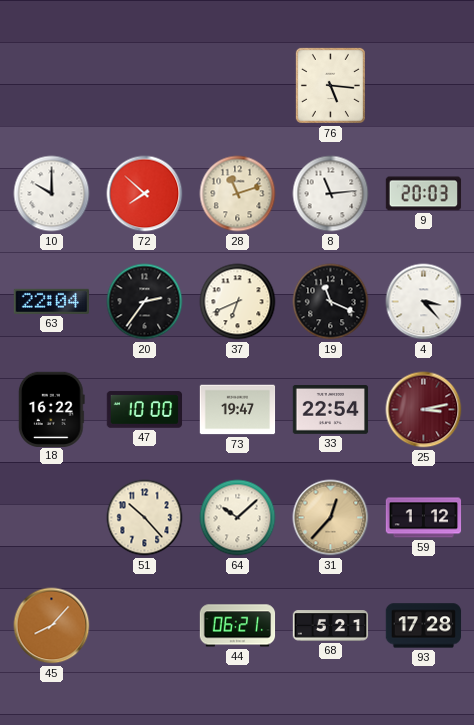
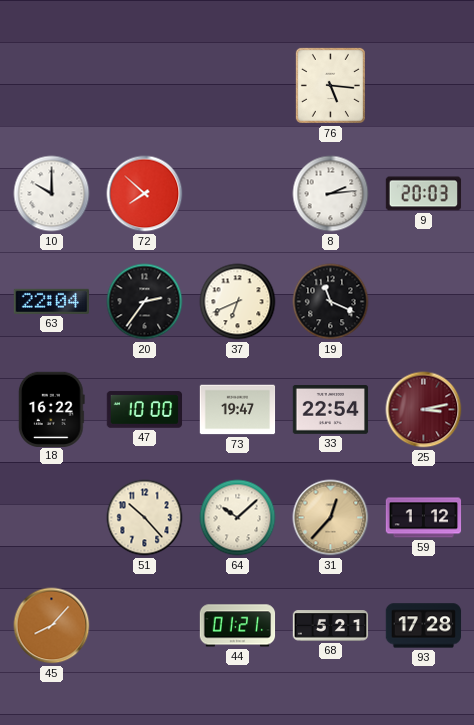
28: 11:12 -> none
8: 11:14 -> 2:14
4: 3:23 -> none
44: 06:21 -> 01:21
